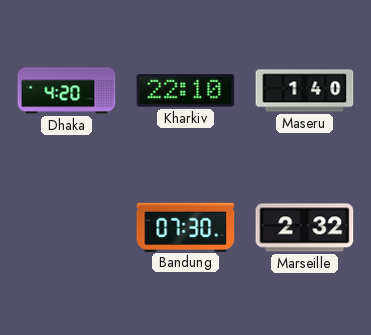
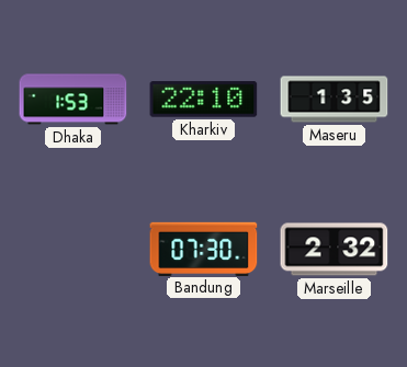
Dhaka: 4:20 -> 1:53
Maseru: 1:40 -> 1:35
